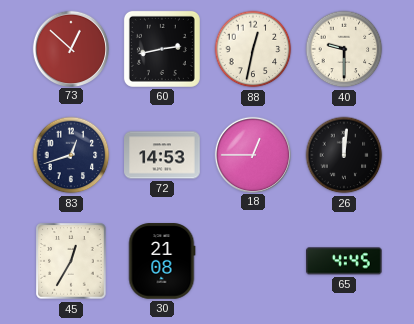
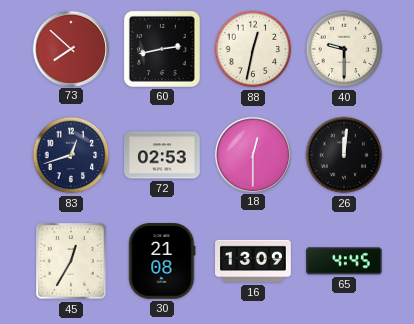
73: 12:52 -> 7:52
72: 14:53 -> 02:53
18: 12:45 -> 12:30
16: none -> 13:09
